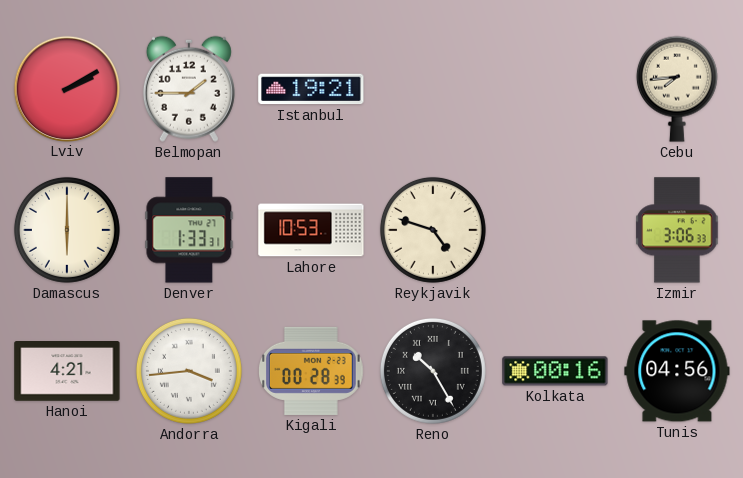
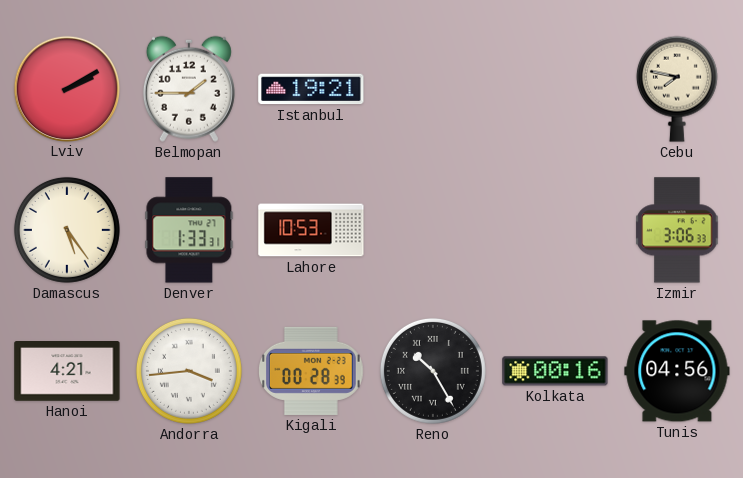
Cebu: 7:44 -> 7:47
Damascus: 6:00 -> 5:24
Reykjavik: 4:48 -> none
